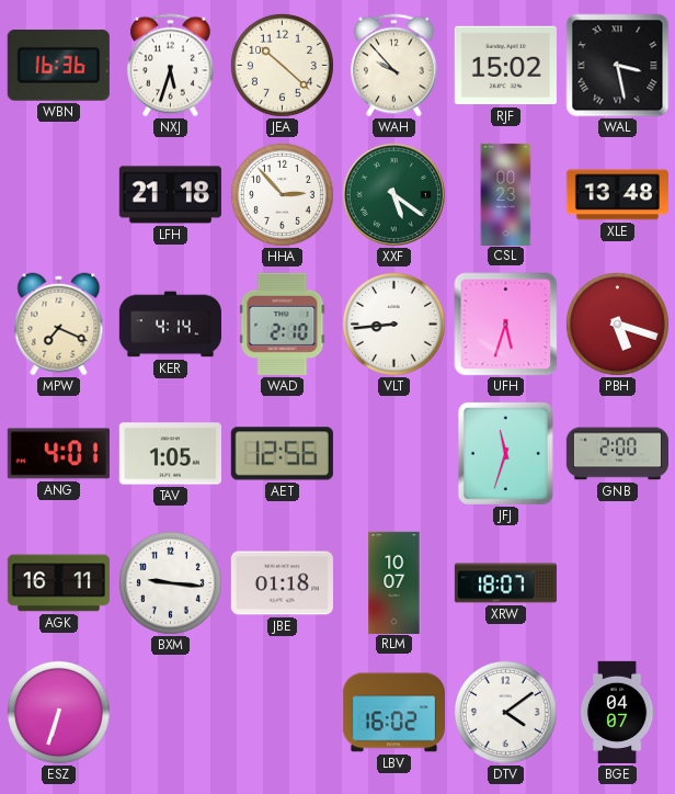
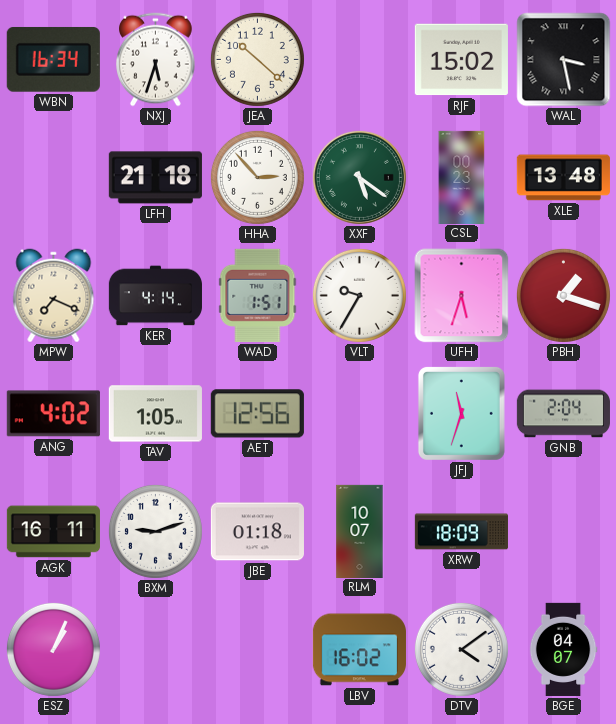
WBN: 16:36 -> 16:34
WAH: 9:53 -> none
WAD: 2:10 -> 1:51
VLT: 8:44 -> 9:35
PBH: 5:18 -> 1:18
ANG: 4:01 -> 4:02
GNB: 2:00 -> 2:04
BXM: 9:16 -> 9:12
XRW: 18:07 -> 18:09
ESZ: 6:33 -> 1:04
